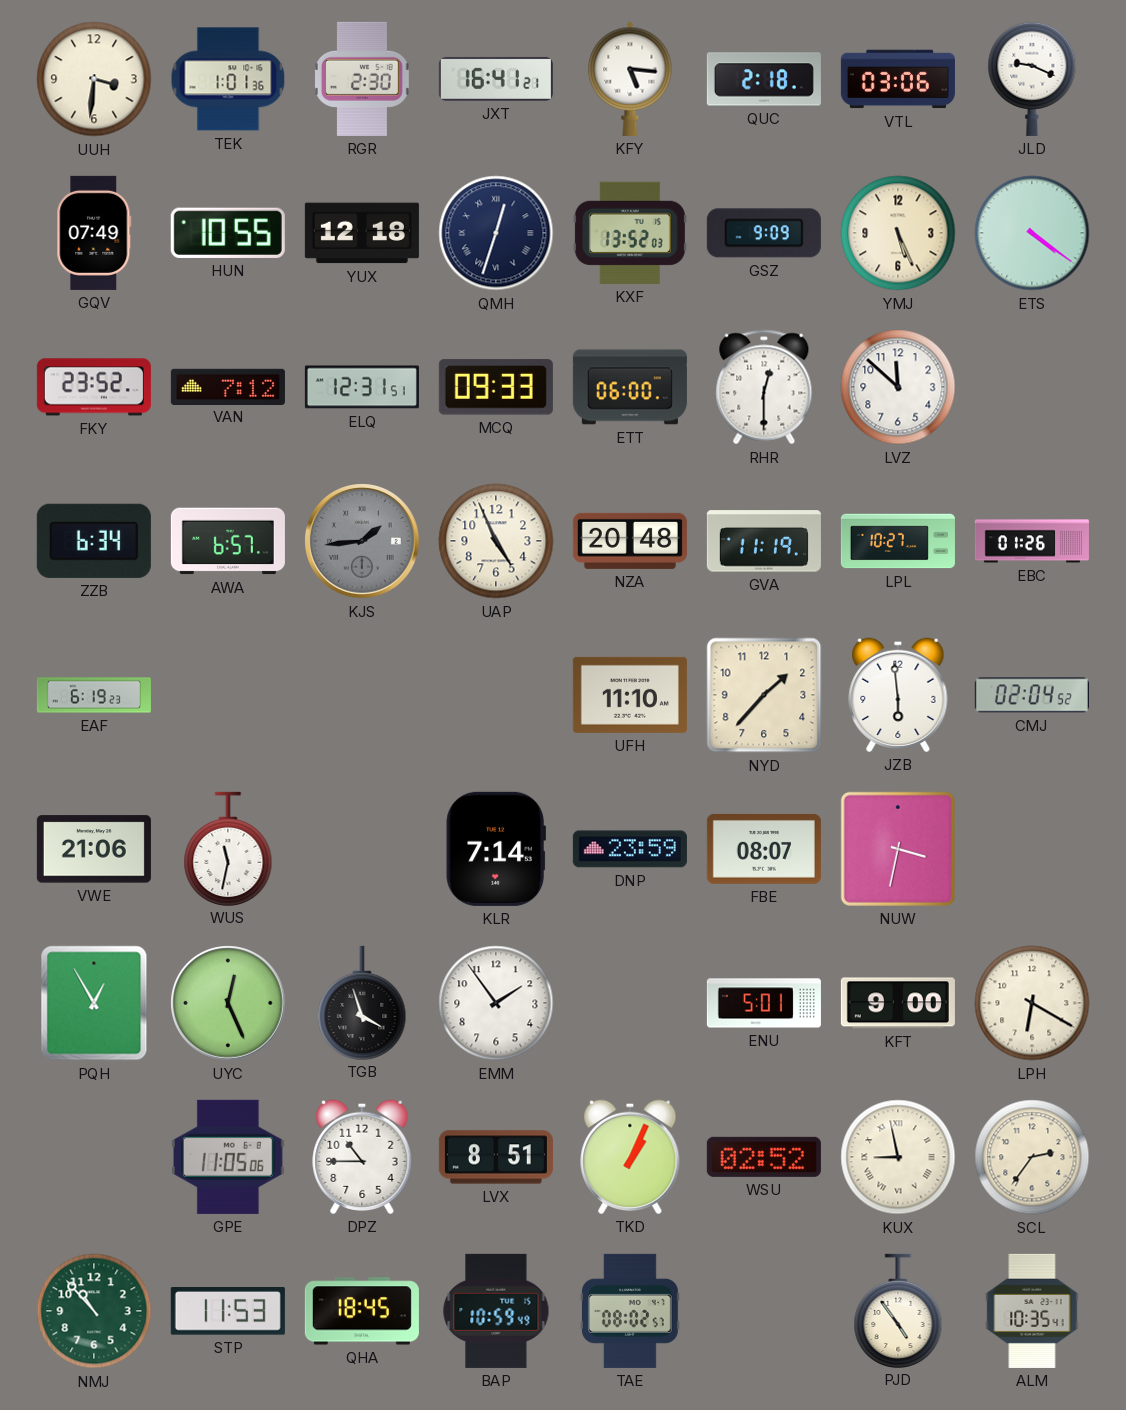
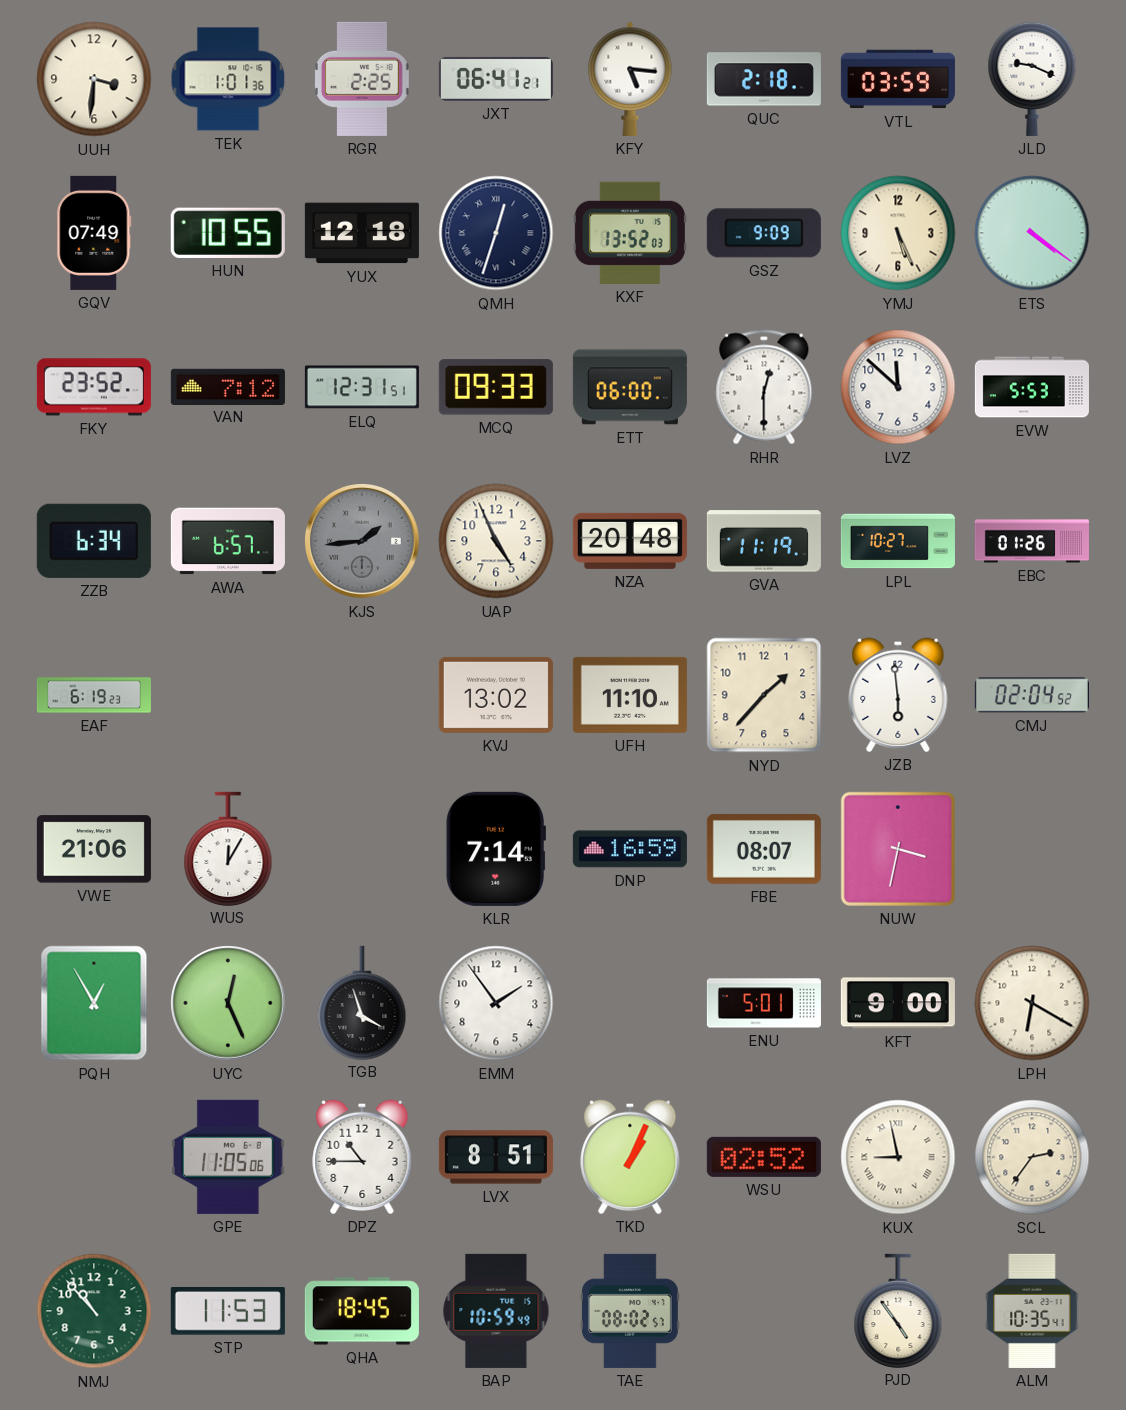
RGR: 2:30 -> 2:25
JXT: 16:41 -> 06:41
VTL: 03:06 -> 03:59
EVW: none -> 5:53
KVJ: none -> 13:02
WUS: 11:32 -> 12:05
DNP: 23:59 -> 16:59
